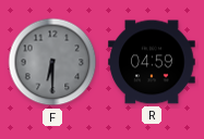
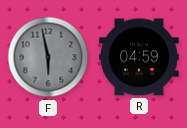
F: 6:30 -> 5:58
